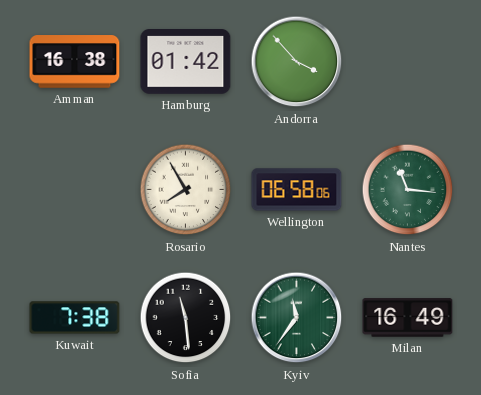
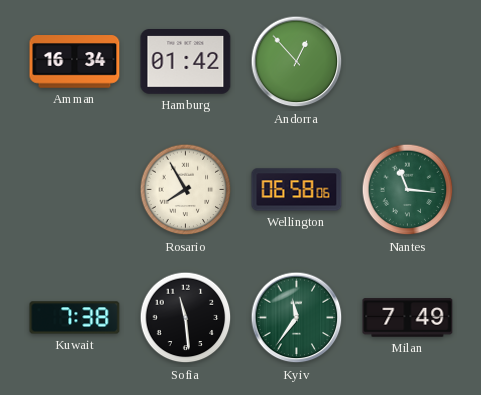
Amman: 16:38 -> 16:34
Andorra: 3:53 -> 12:53
Milan: 16:49 -> 7:49
